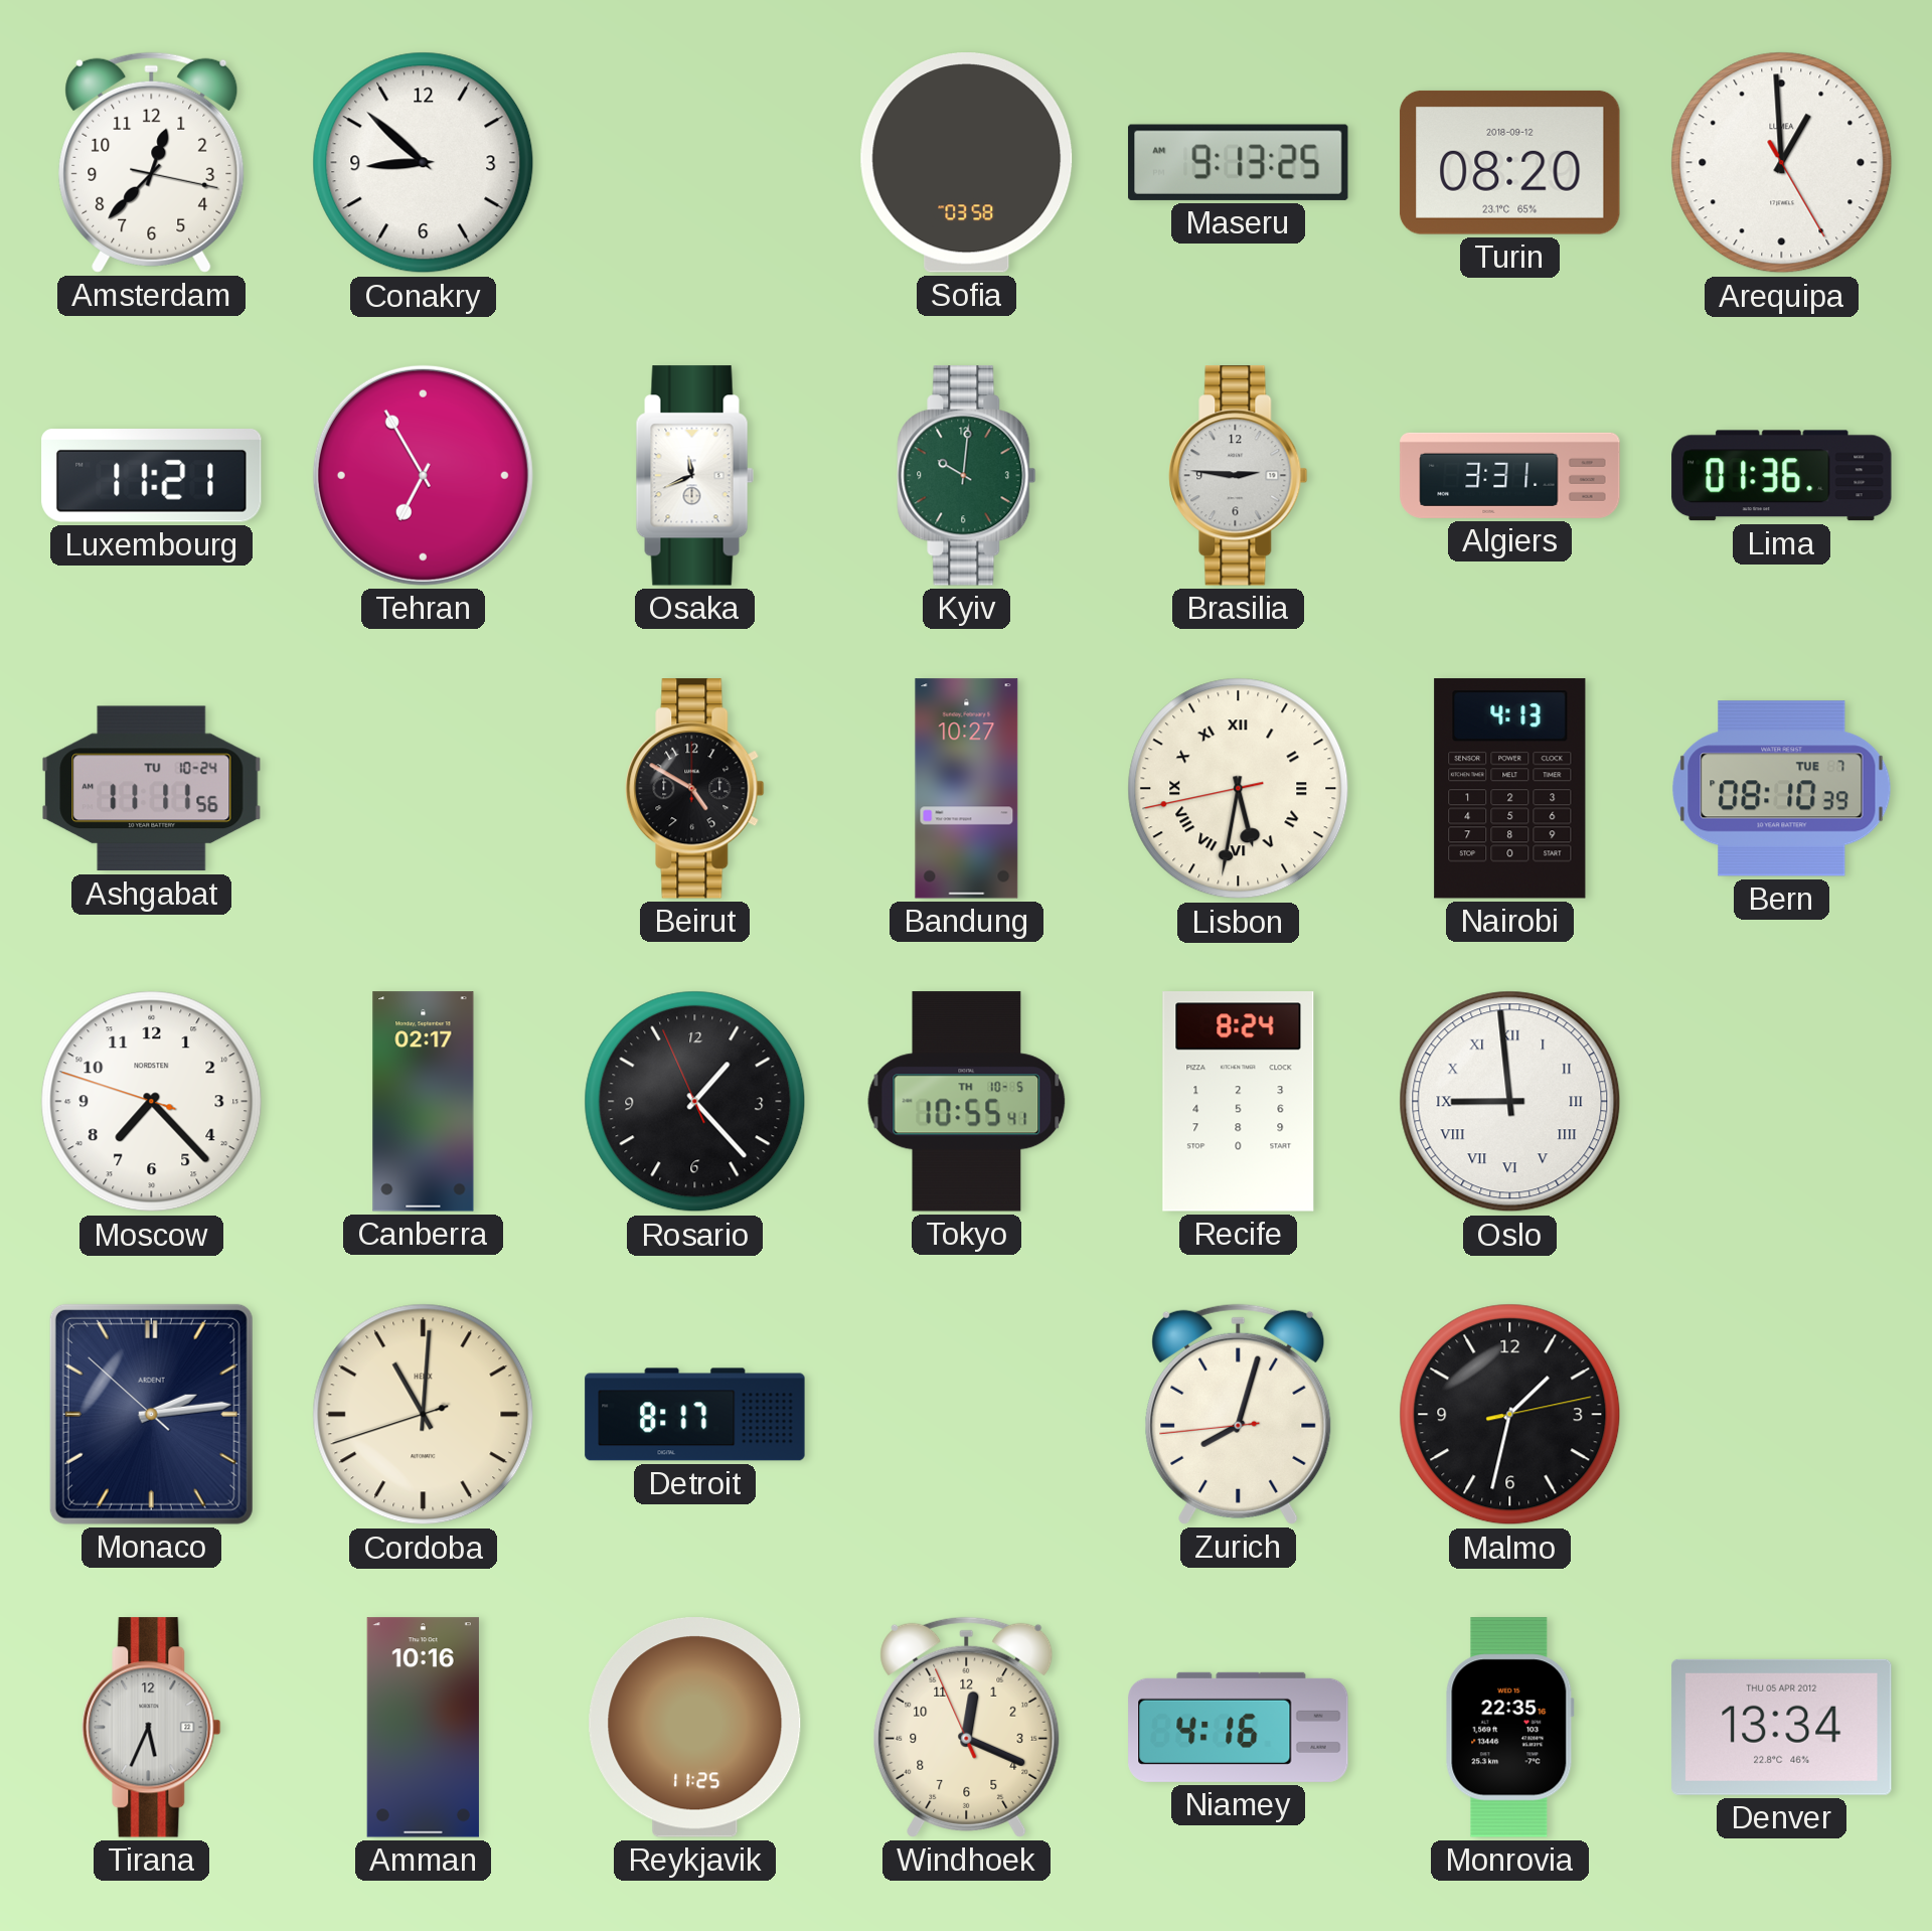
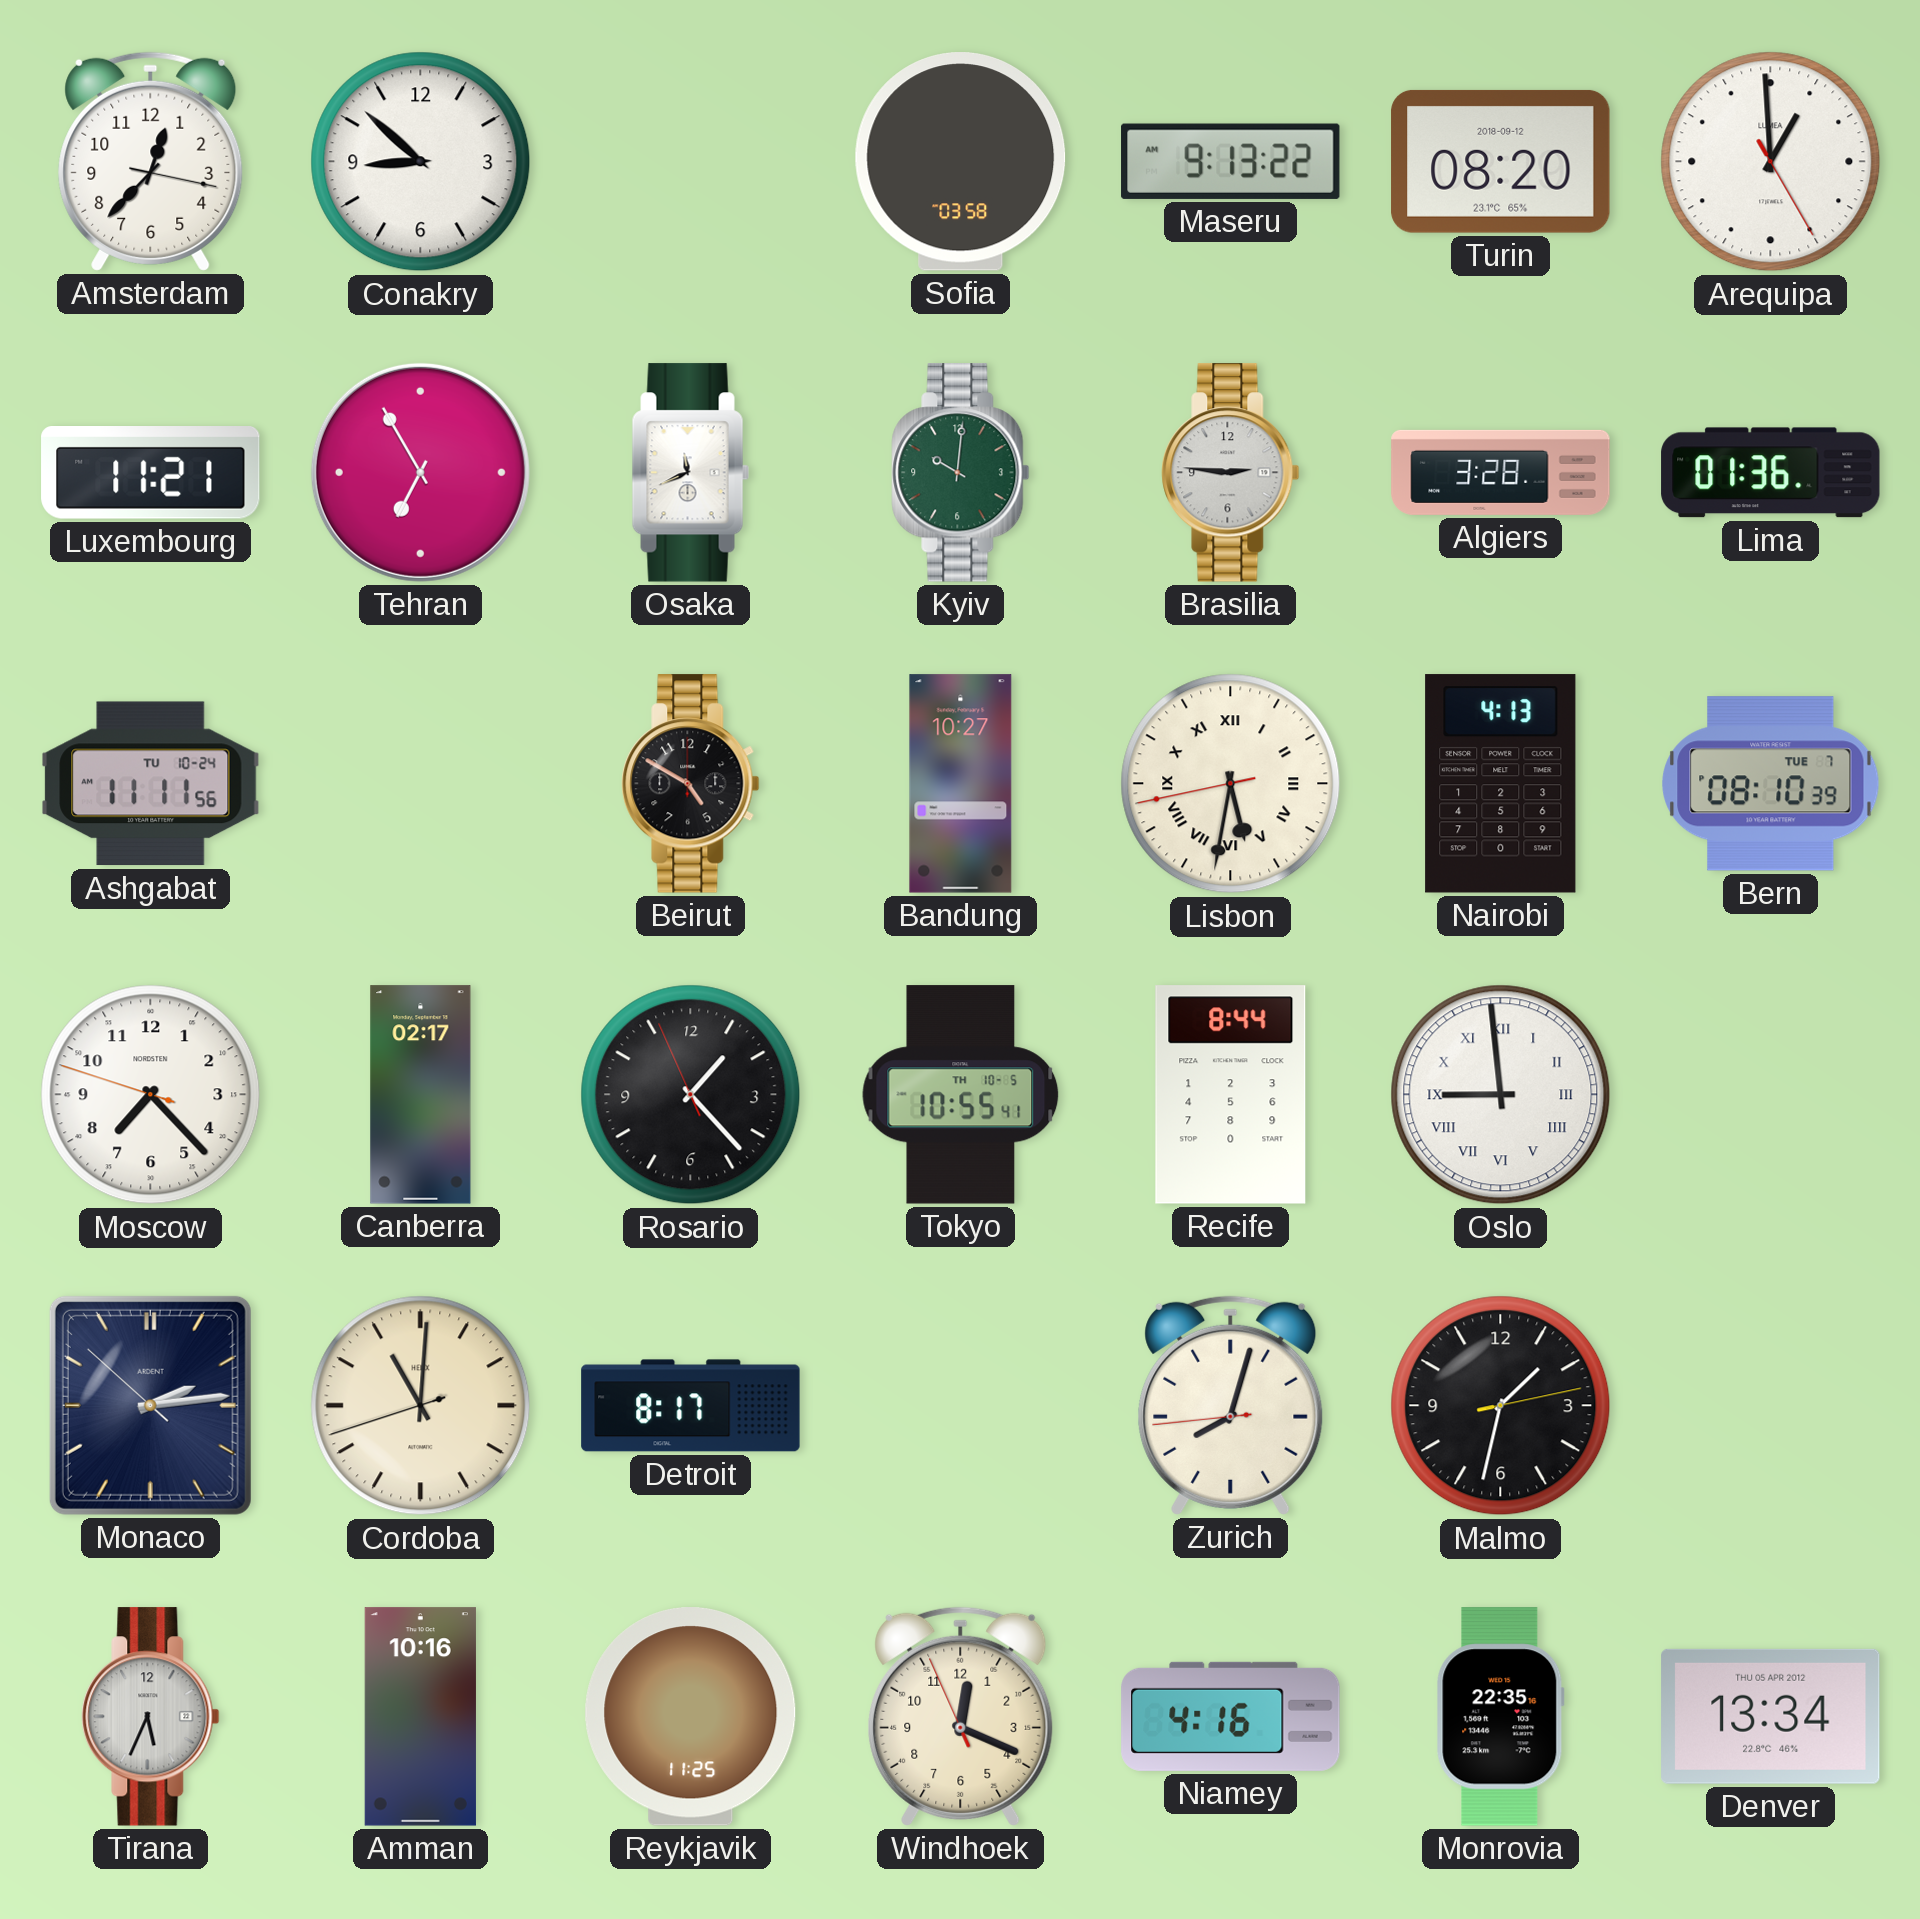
Maseru: 9:13:25 -> 9:13:22
Algiers: 3:31 -> 3:28
Recife: 8:24 -> 8:44
